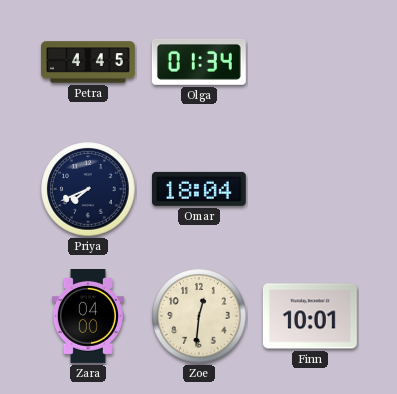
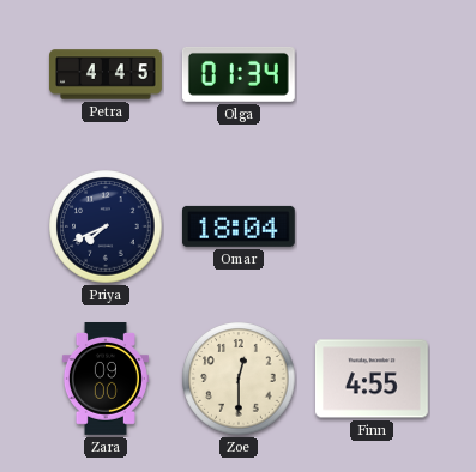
Zara: 04:00 -> 09:00
Zoe: 12:31 -> 12:30
Finn: 10:01 -> 4:55
